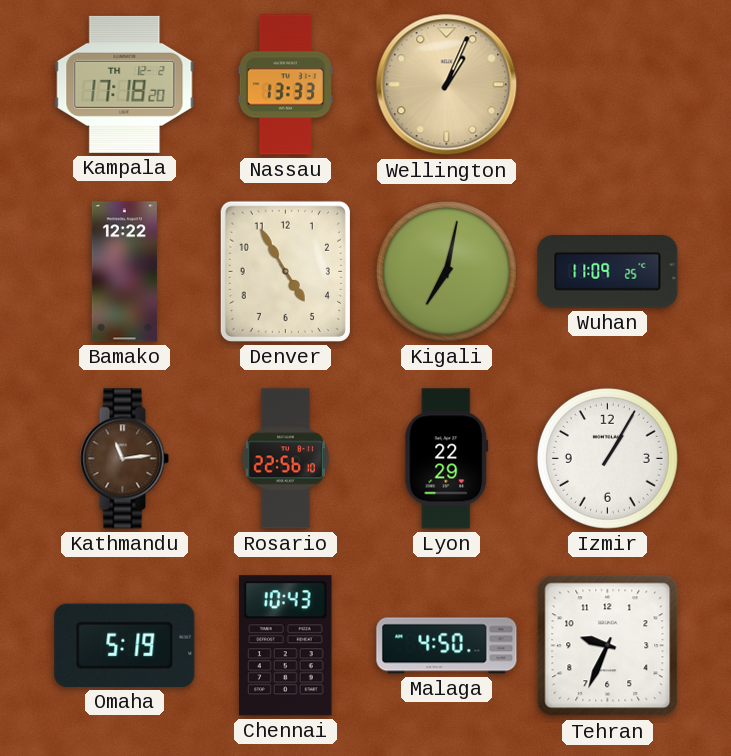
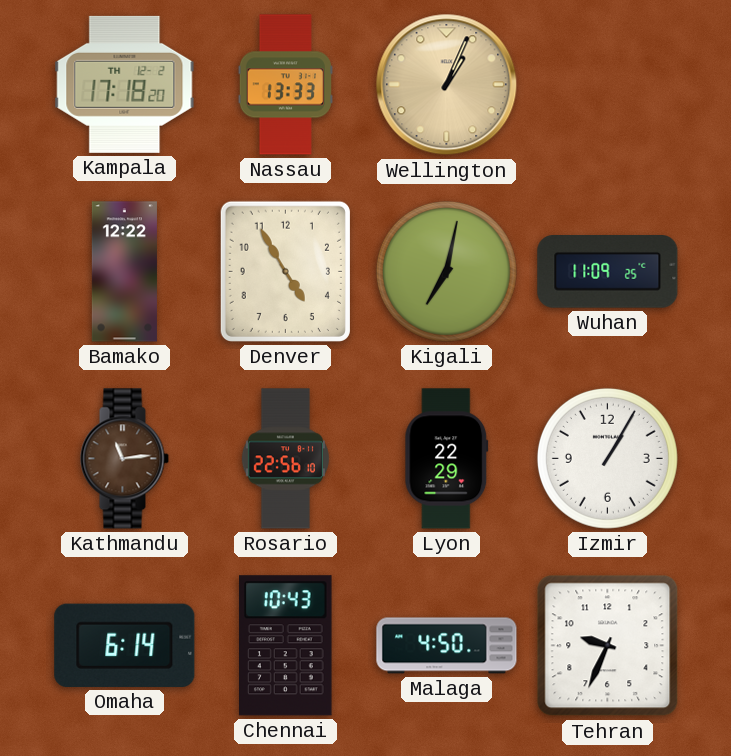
Omaha: 5:19 -> 6:14
